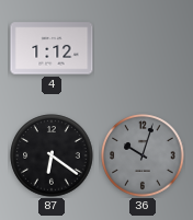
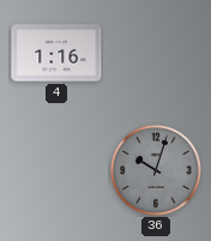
4: 1:12 -> 1:16
87: 6:21 -> none
